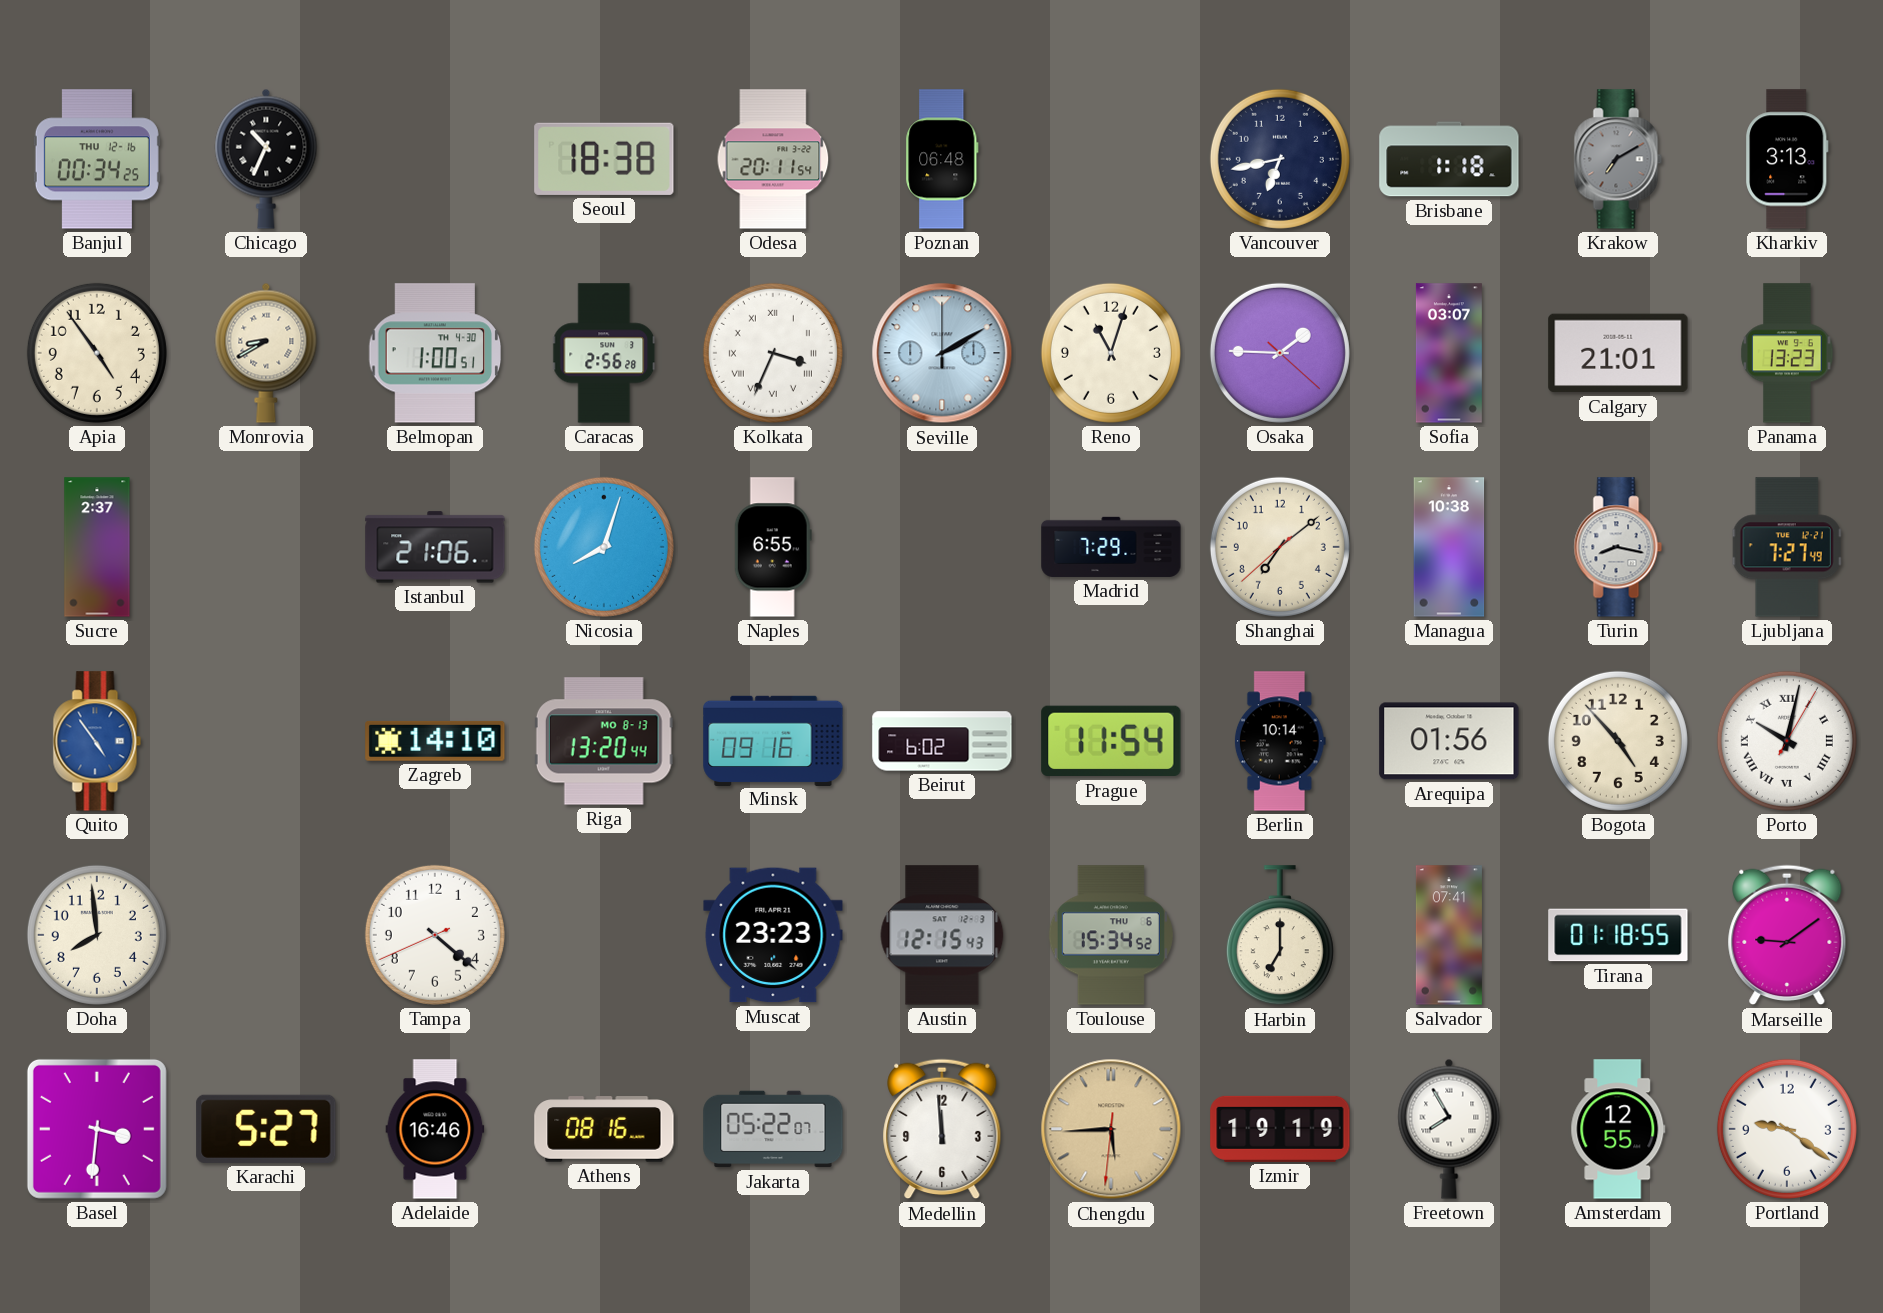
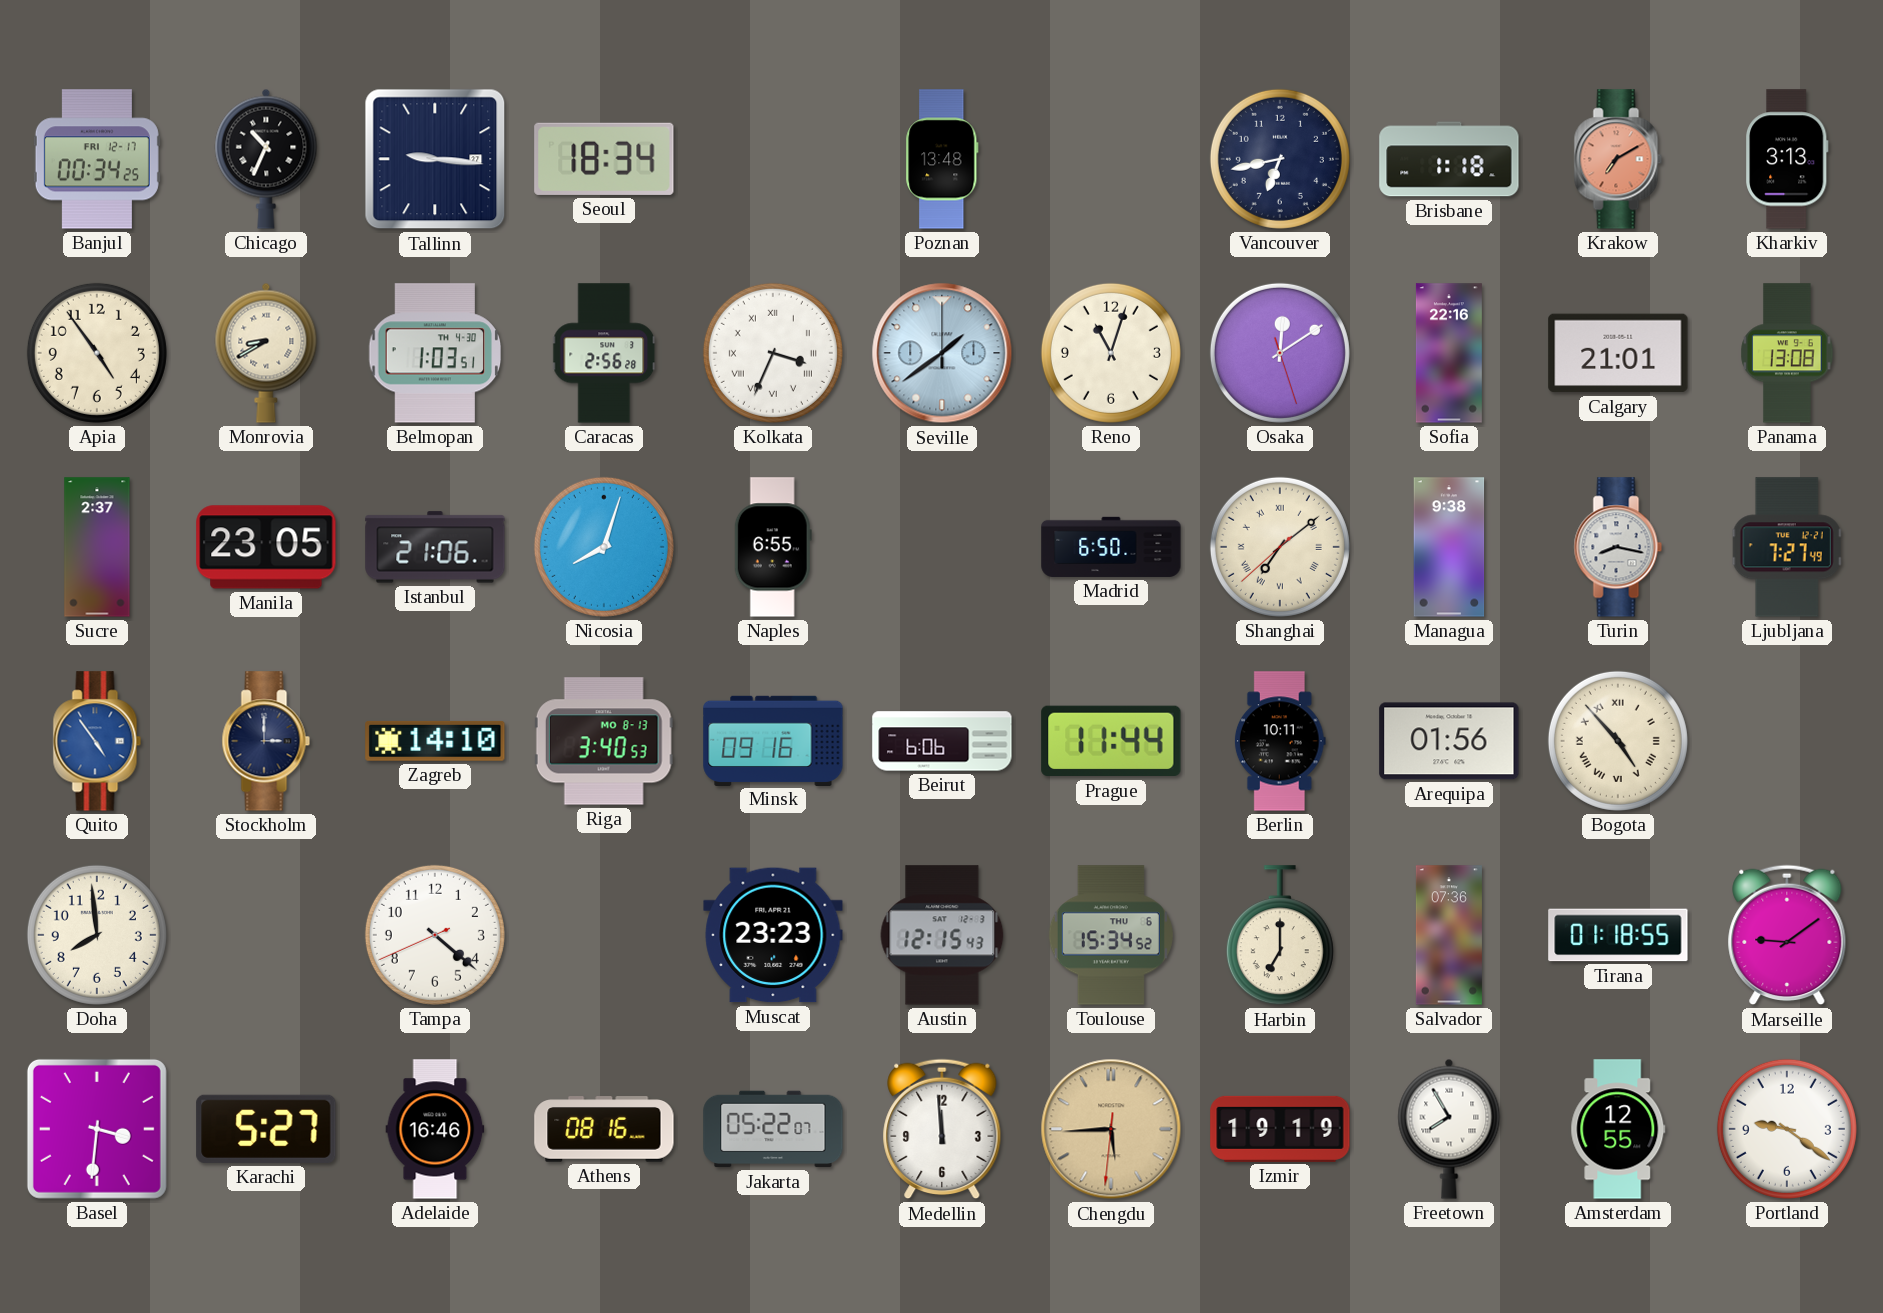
Banjul date: THU 12-16 -> FRI 12-17
Tallinn: none -> 9:16
Seoul: 18:38 -> 18:34
Odesa: 20:11 -> none
Poznan: 06:48 -> 13:48
Krakow dial: grey -> salmon
Belmopan: 1:00 -> 1:03
Seville: 2:10 -> 1:39
Osaka: 1:45 -> 12:09
Sofia: 03:07 -> 22:16
Panama: 13:23 -> 13:08
Manila: none -> 23:05
Madrid: 7:29 -> 6:50
Shanghai numerals: Arabic -> Roman
Managua: 10:38 -> 9:38
Stockholm: none -> 3:00
Riga: 13:20 -> 3:40
Beirut: 6:02 -> 6:06
Prague: 11:54 -> 11:44
Berlin: 10:14 -> 10:11
Bogota numerals: Arabic -> Roman
Porto: 10:02 -> none
Salvador: 07:41 -> 07:36
